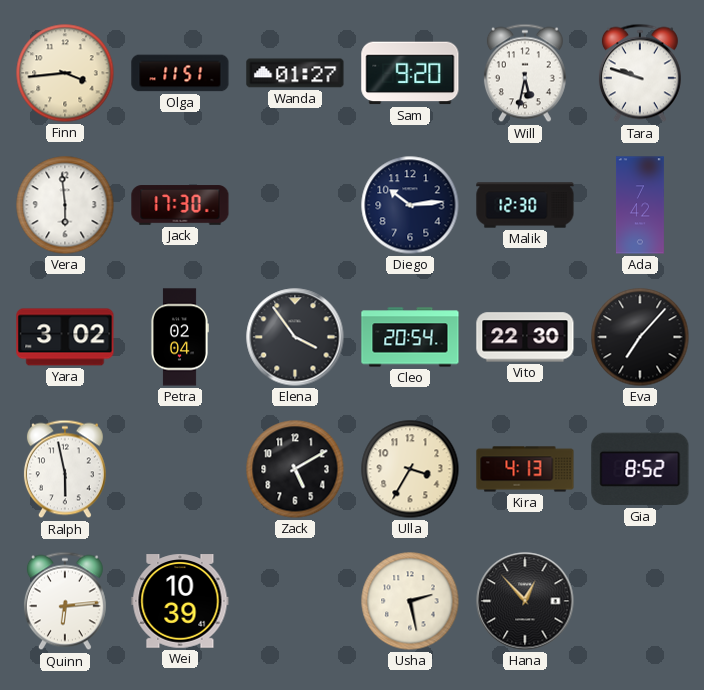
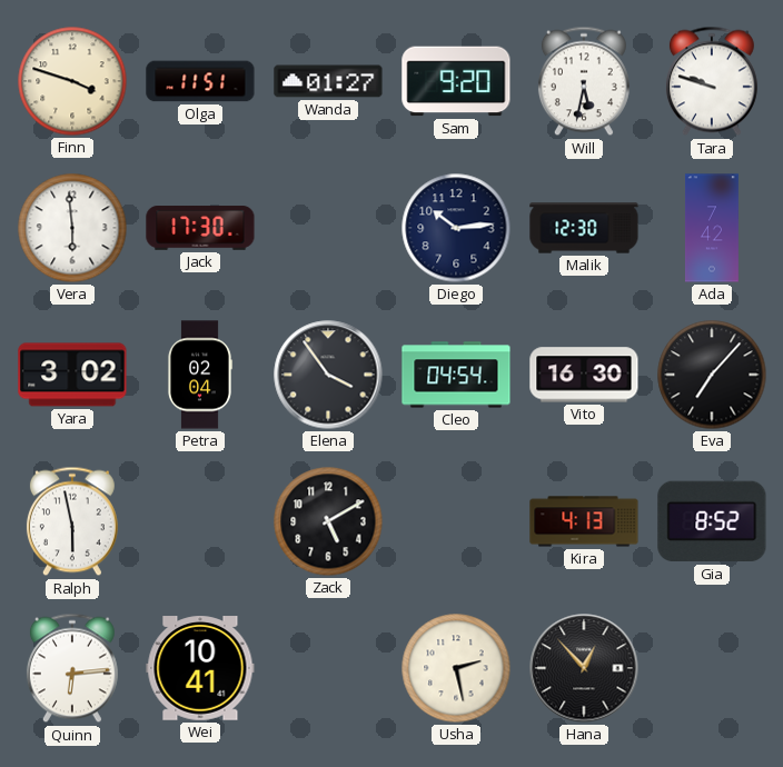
Finn: 3:44 -> 3:48
Cleo: 20:54 -> 04:54
Vito: 22:30 -> 16:30
Ulla: 3:35 -> none
Wei: 10:39 -> 10:41
